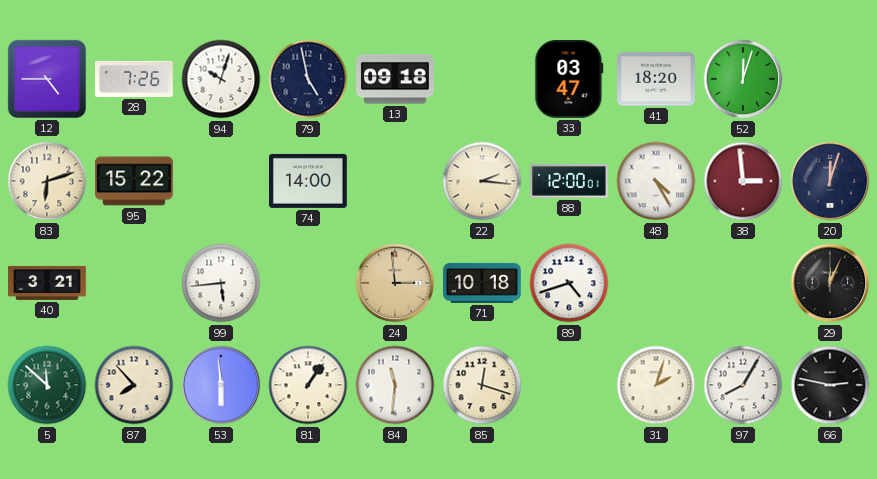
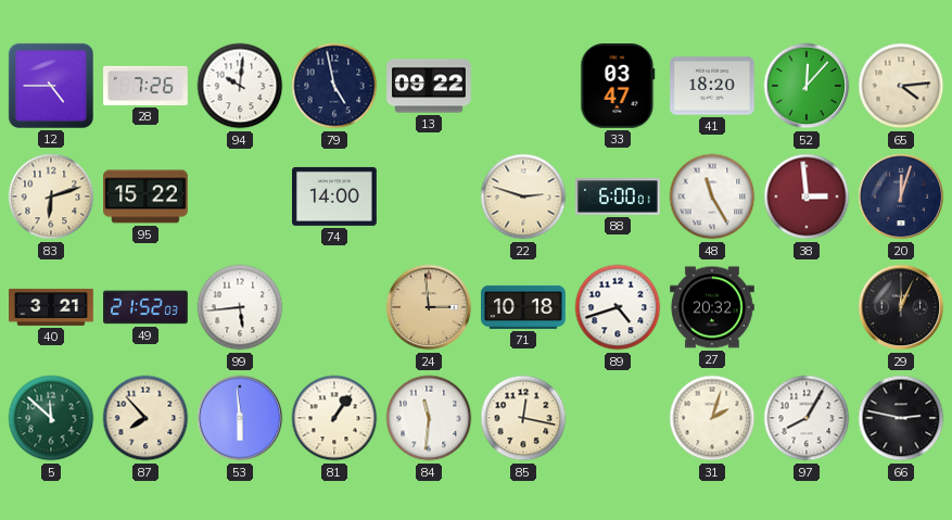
94: 10:03 -> 10:01
13: 09:18 -> 09:22
52: 12:03 -> 12:07
65: none -> 4:14
22: 2:16 -> 2:48
88: 12:00 -> 6:00
48: 4:25 -> 11:25
49: none -> 21:52
27: none -> 20:32
85: 12:18 -> 12:17
